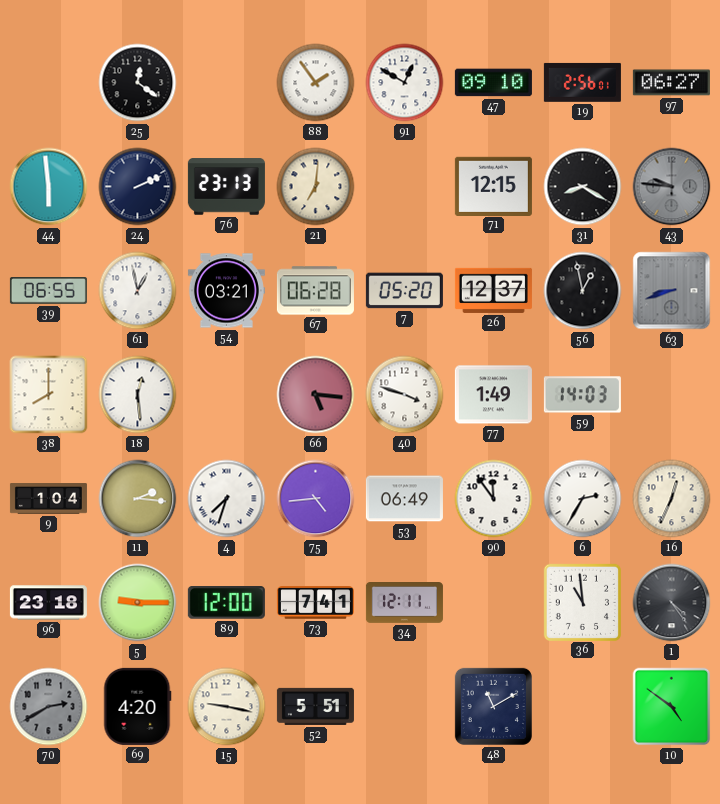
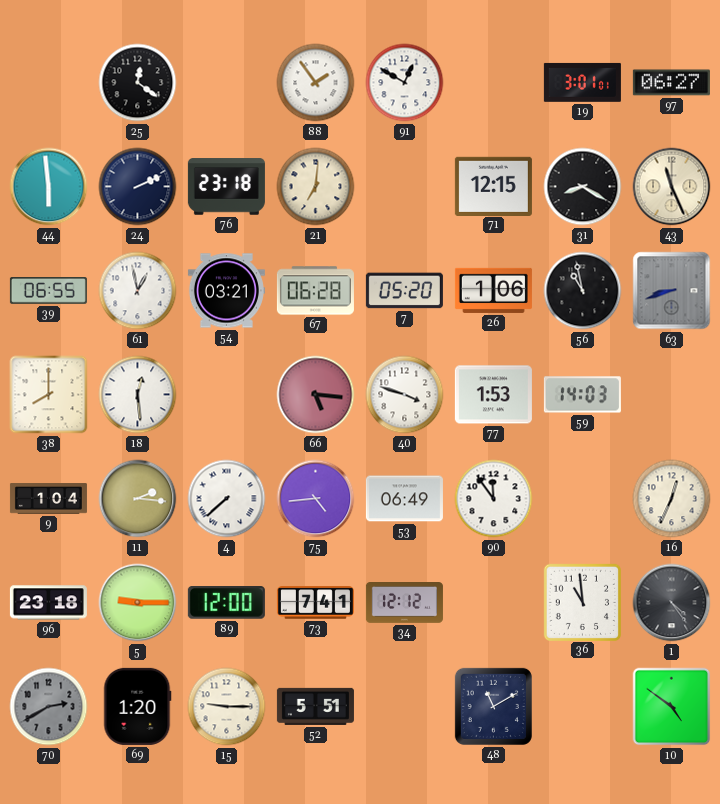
47: 09:10 -> none
19: 2:56 -> 3:01
76: 23:13 -> 23:18
43: 9:46 -> 11:26
43 dial: grey -> cream
26: 12:37 -> 1:06
56: 12:58 -> 10:58
77: 1:49 -> 1:53
4: 7:33 -> 7:38
6: 2:35 -> none
34: 12:11 -> 12:12
69: 4:20 -> 1:20
15: 9:17 -> 9:15
